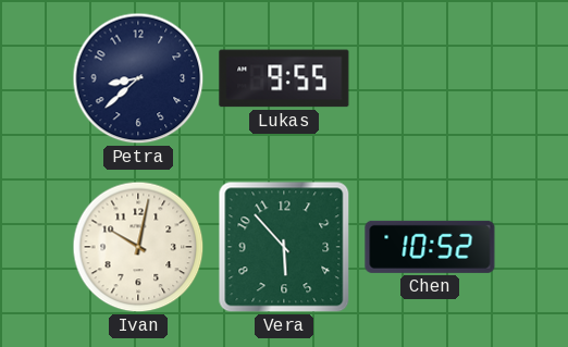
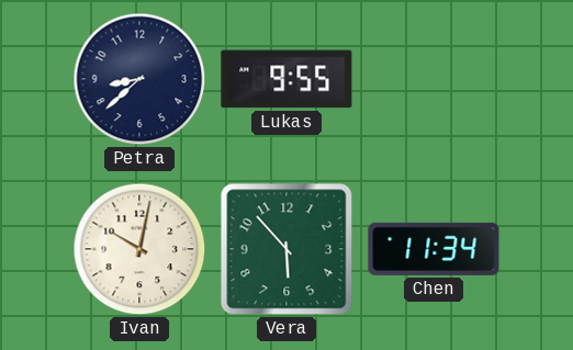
Chen: 10:52 -> 11:34
